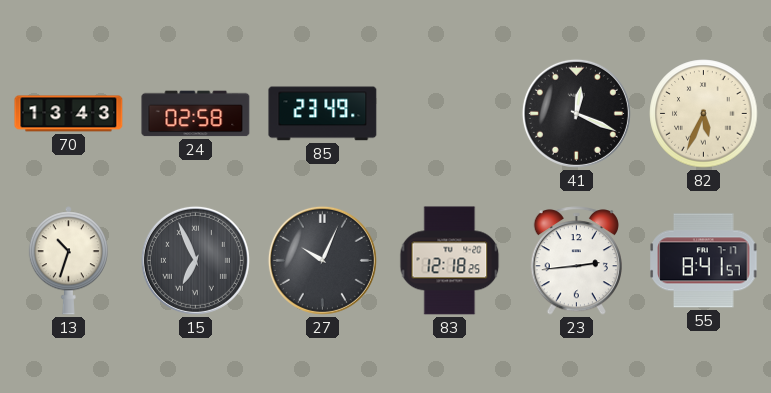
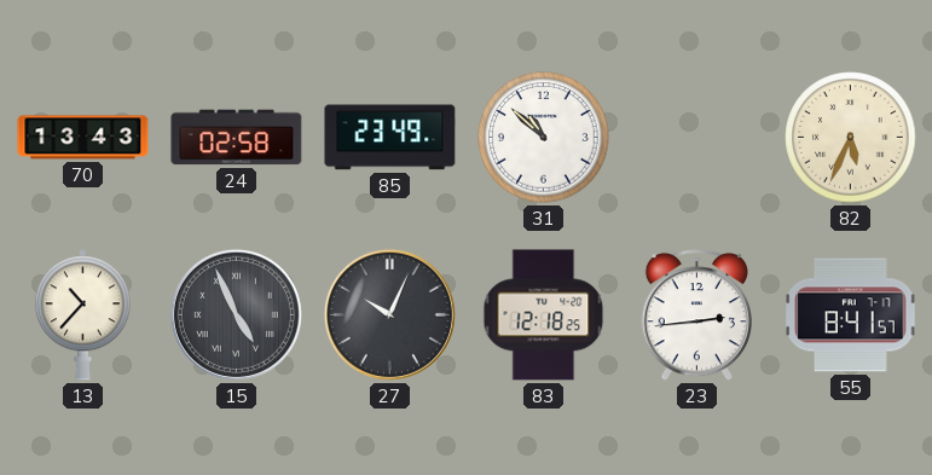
31: none -> 10:52
41: 12:19 -> none
13: 10:33 -> 10:37
15: 6:56 -> 4:56
